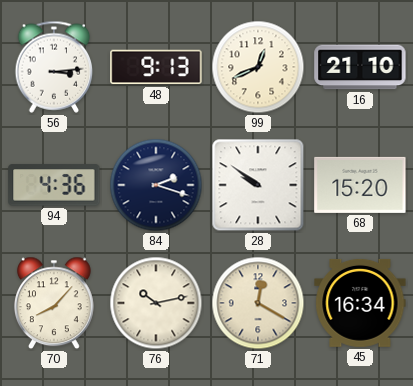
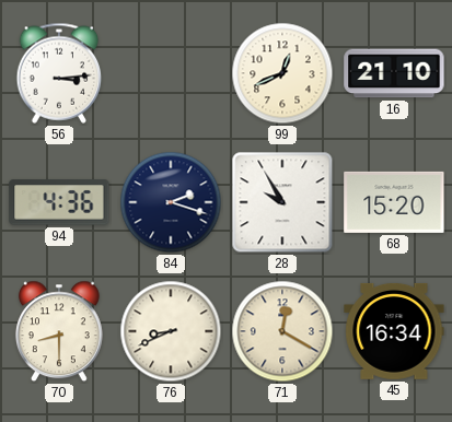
48: 9:13 -> none
28: 9:51 -> 9:55
70: 8:07 -> 8:30
76: 10:13 -> 8:41
